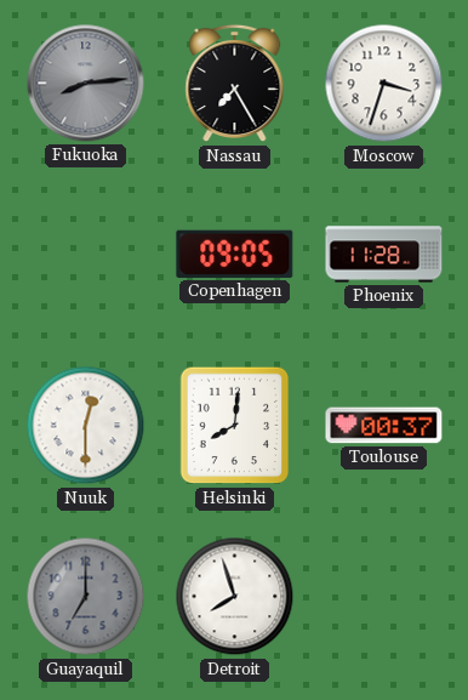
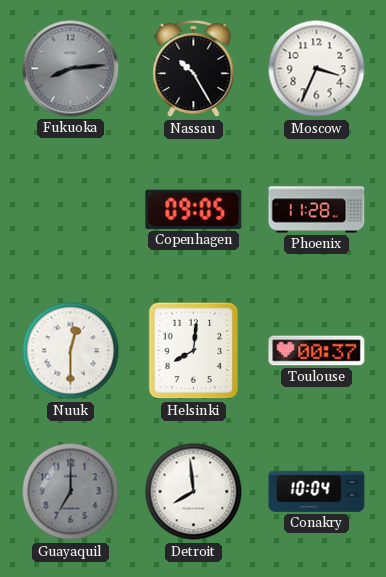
Nassau: 7:25 -> 10:25
Moscow: 3:33 -> 3:34
Detroit: 7:57 -> 7:59
Conakry: none -> 10:04
